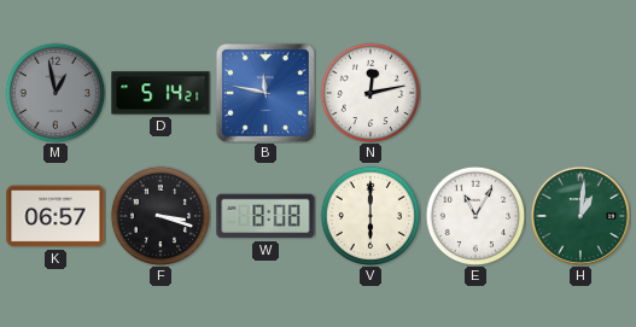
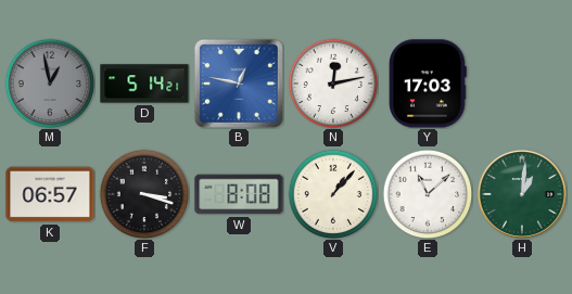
B: 11:47 -> 12:47
Y: none -> 17:03
V: 6:00 -> 1:07
E: 11:05 -> 11:08
